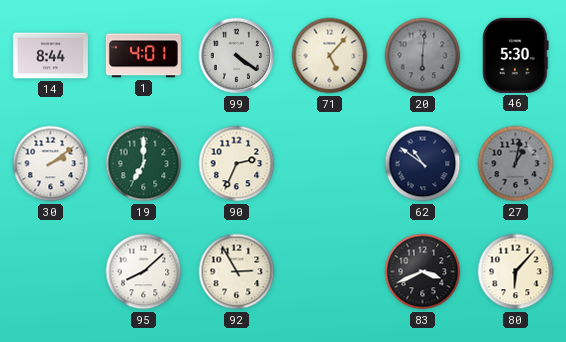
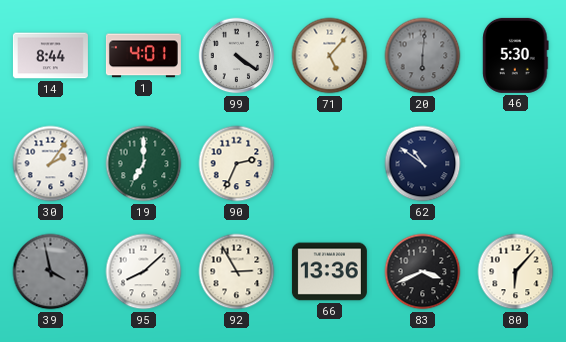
30: 2:09 -> 2:06
27: 1:02 -> none
39: none -> 3:58
66: none -> 13:36
